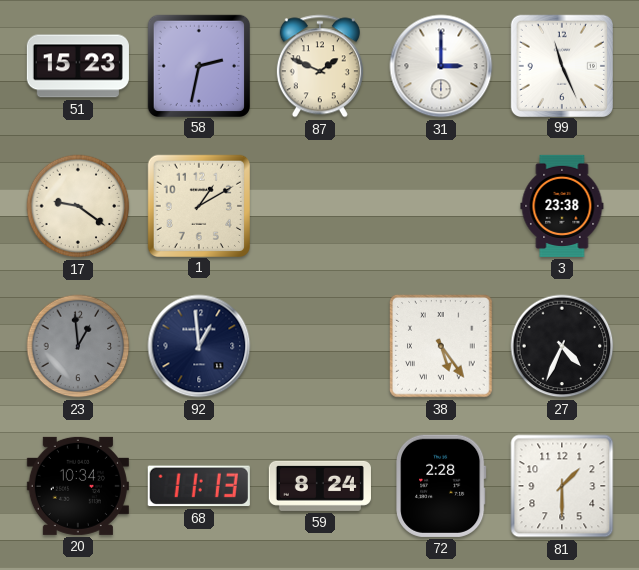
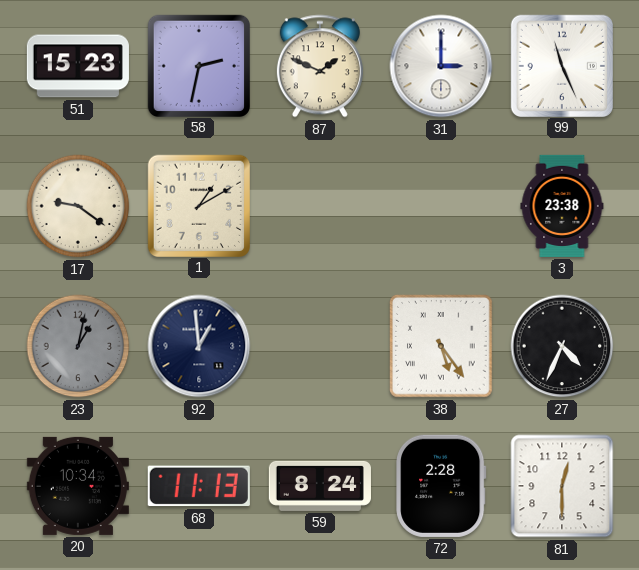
23: 12:59 -> 1:02
81: 1:30 -> 12:30
